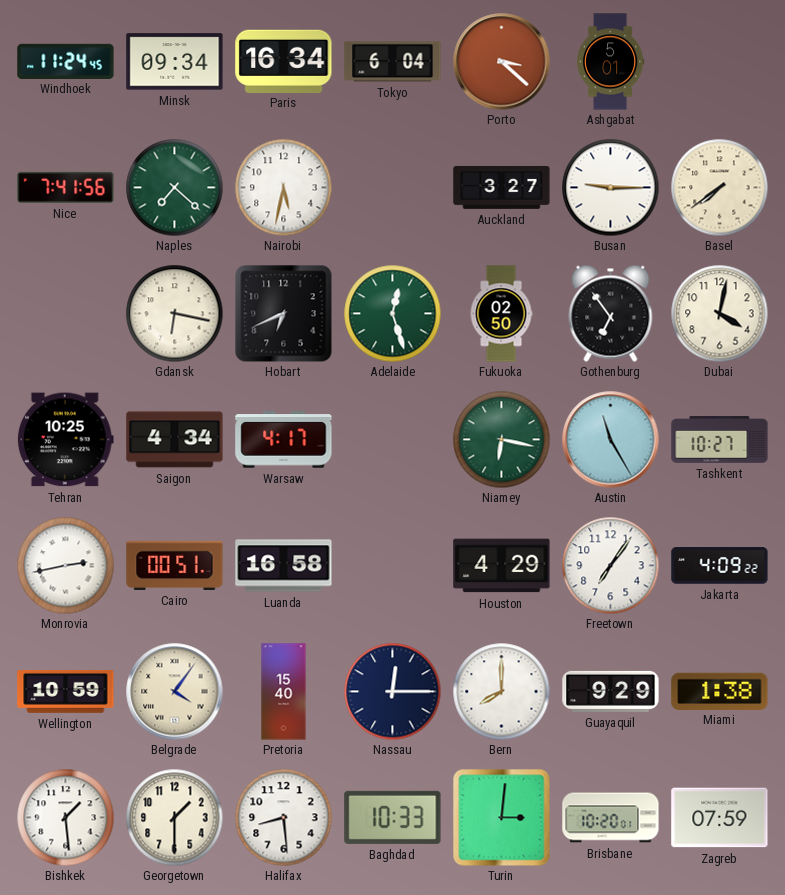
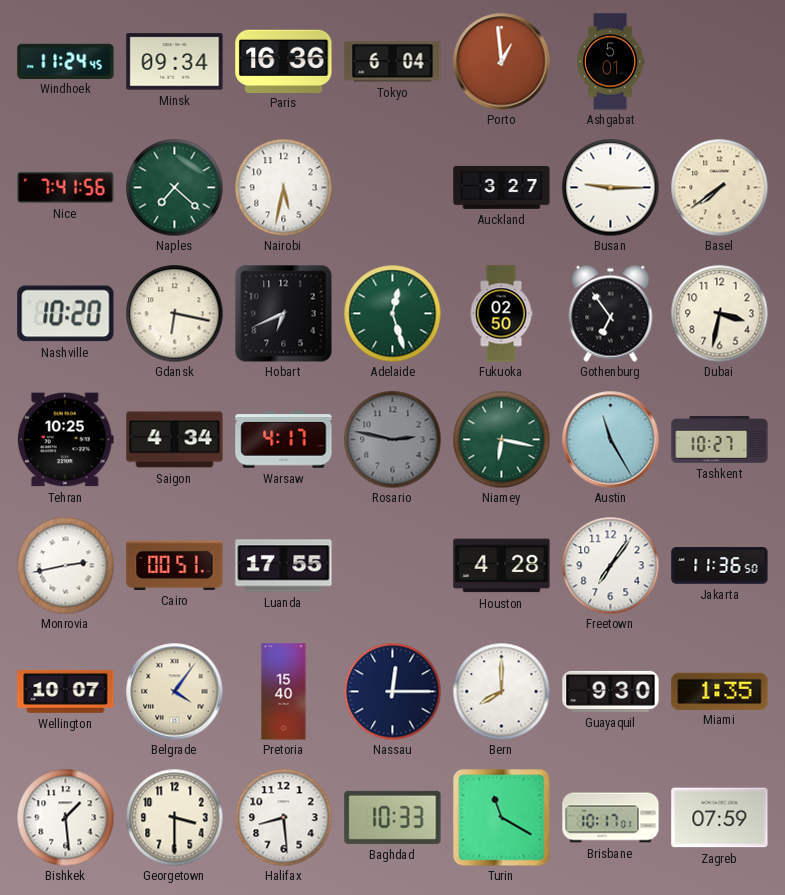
Paris: 16:34 -> 16:36
Porto: 3:22 -> 12:59
Nashville: none -> 10:20
Dubai: 4:02 -> 3:32
Rosario: none -> 2:47
Luanda: 16:58 -> 17:55
Houston: 4:29 -> 4:28
Jakarta: 4:09 -> 11:36
Wellington: 10:59 -> 10:07
Guayaquil: 9:29 -> 9:30
Miami: 1:38 -> 1:35
Georgetown: 1:30 -> 3:30
Turin: 3:01 -> 11:20
Brisbane: 10:20 -> 10:17
